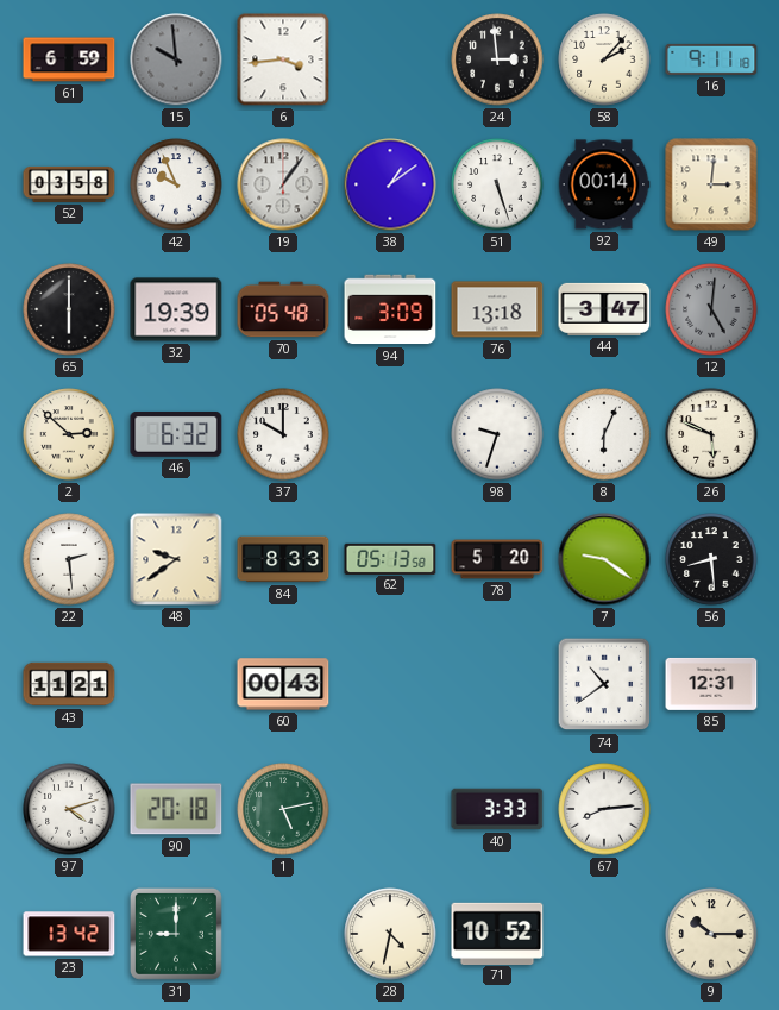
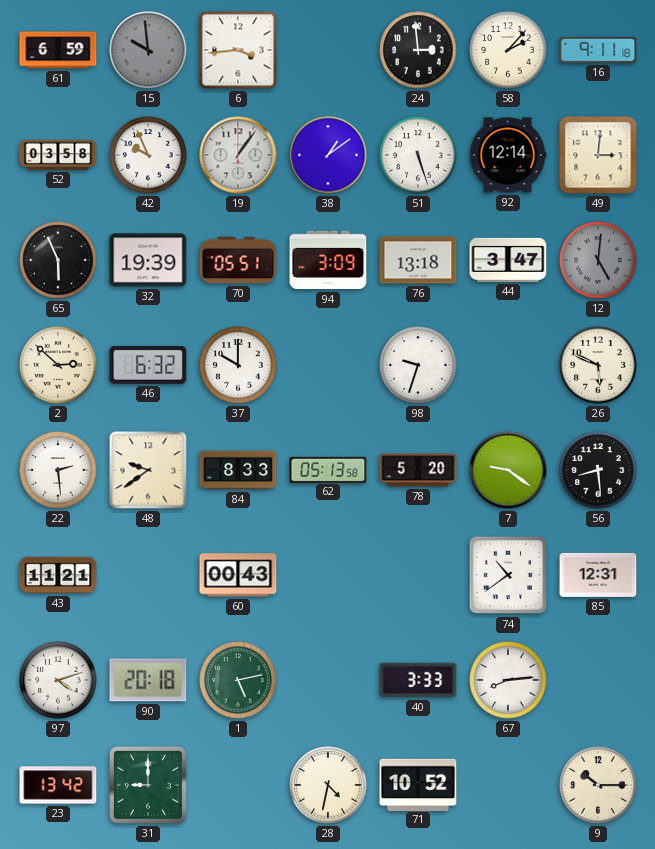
92: 00:14 -> 12:14
65: 6:00 -> 5:56
70: 05:48 -> 05:51
8: 6:04 -> none
